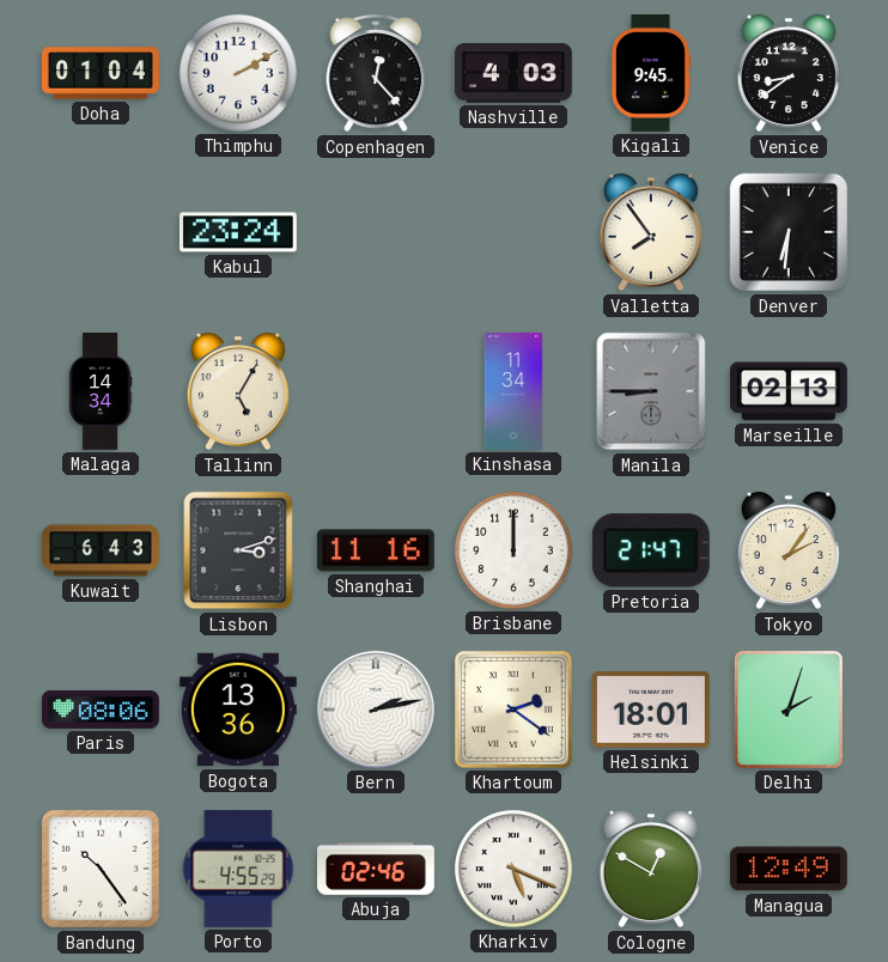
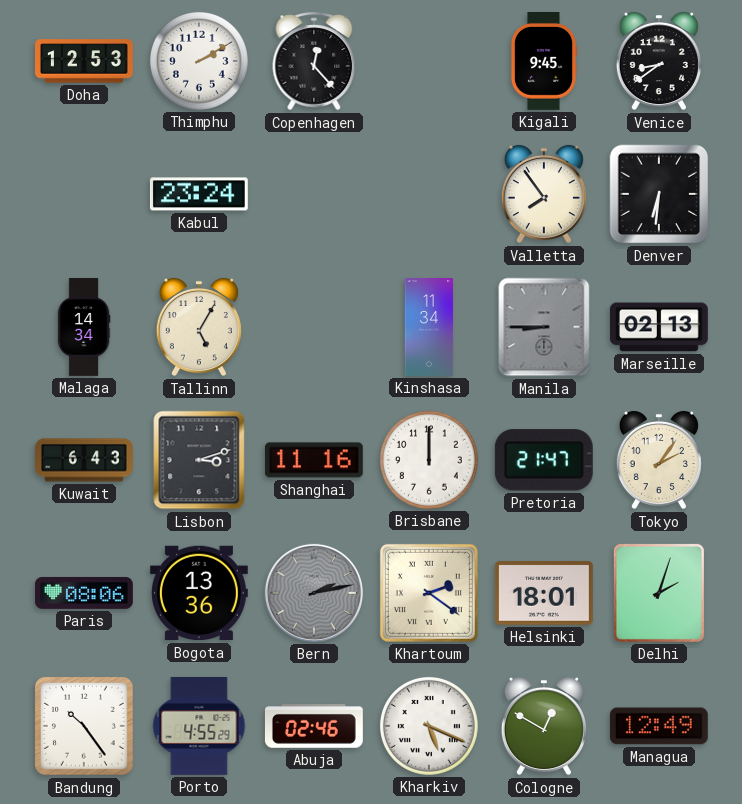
Doha: 01:04 -> 12:53
Nashville: 4:03 -> none
Bern dial: white -> grey
